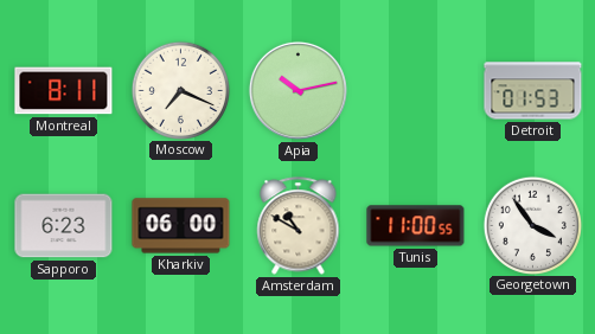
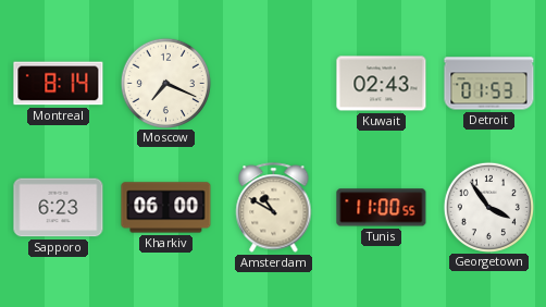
Montreal: 8:11 -> 8:14
Apia: 10:13 -> none
Kuwait: none -> 02:43
